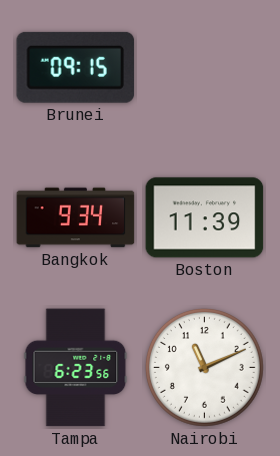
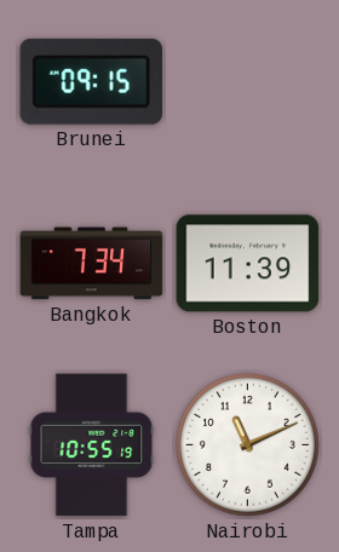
Bangkok: 9:34 -> 7:34
Tampa: 6:23 -> 10:55
